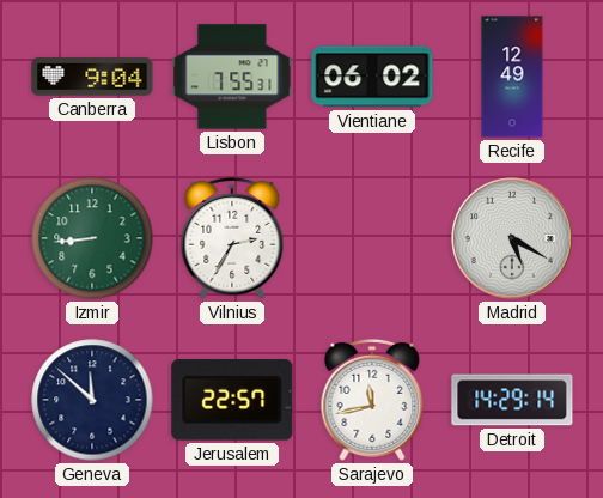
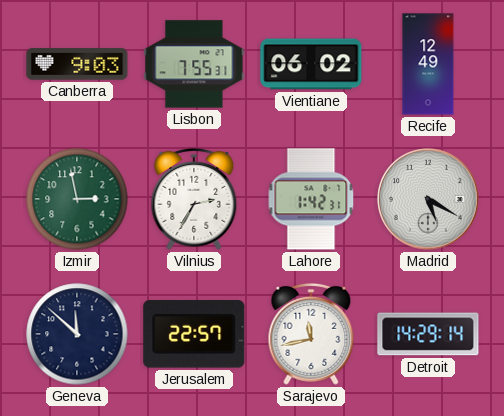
Canberra: 9:04 -> 9:03
Izmir: 8:44 -> 2:58
Lahore: none -> 1:42
